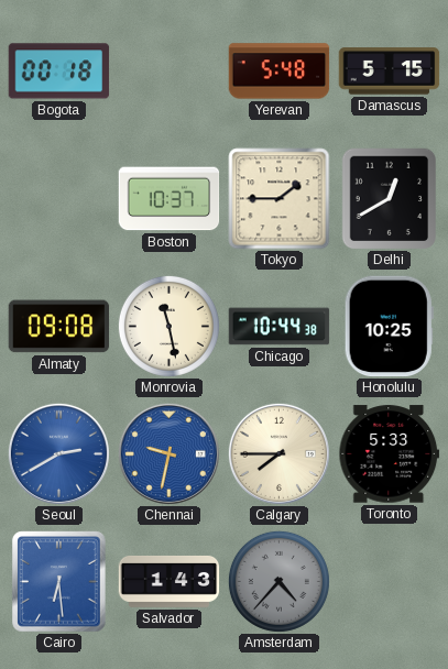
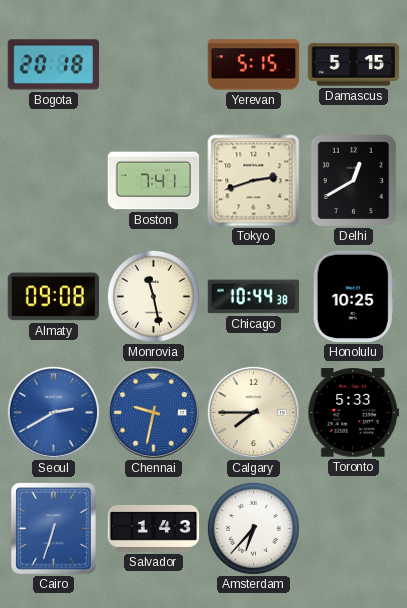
Bogota: 00:18 -> 20:18
Yerevan: 5:48 -> 5:15
Boston: 10:37 -> 7:41
Tokyo: 1:45 -> 2:42
Cairo: 6:29 -> 6:33
Amsterdam: 4:37 -> 6:37
Amsterdam dial: grey -> white
